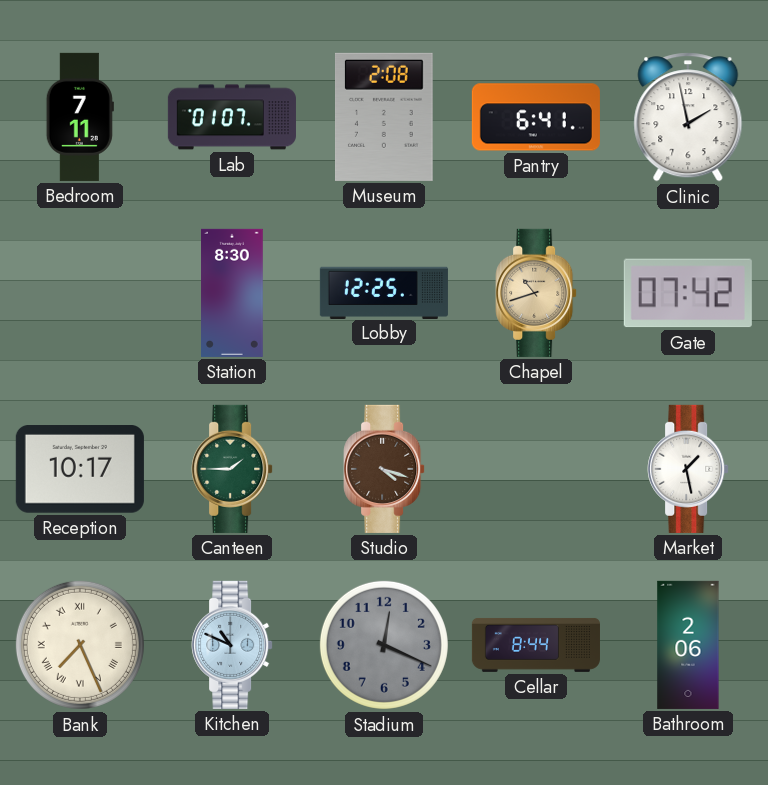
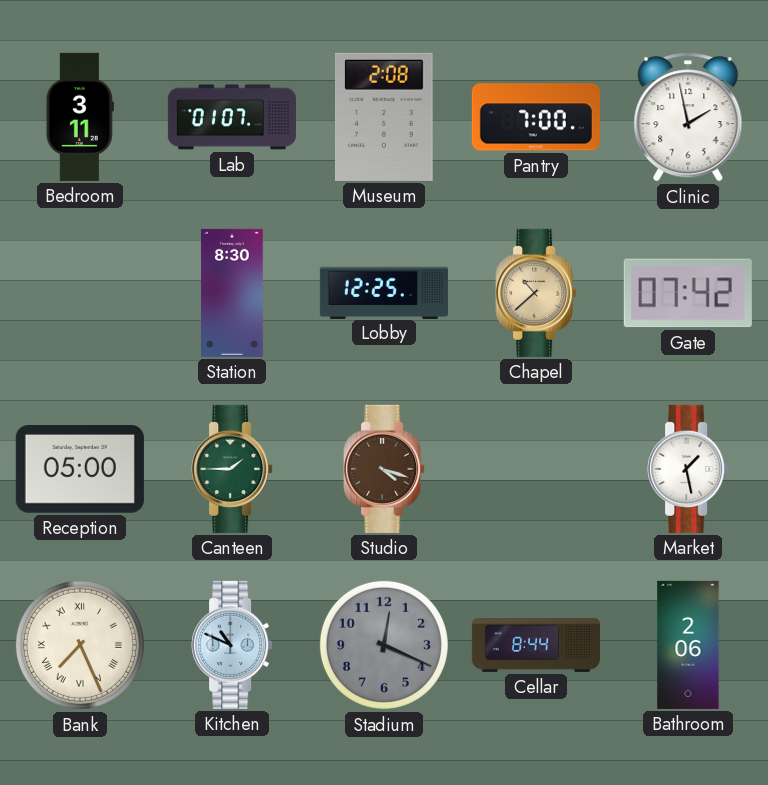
Bedroom: 7:11 -> 3:11
Pantry: 6:41 -> 7:00
Chapel: 10:42 -> 10:38
Reception: 10:17 -> 05:00
